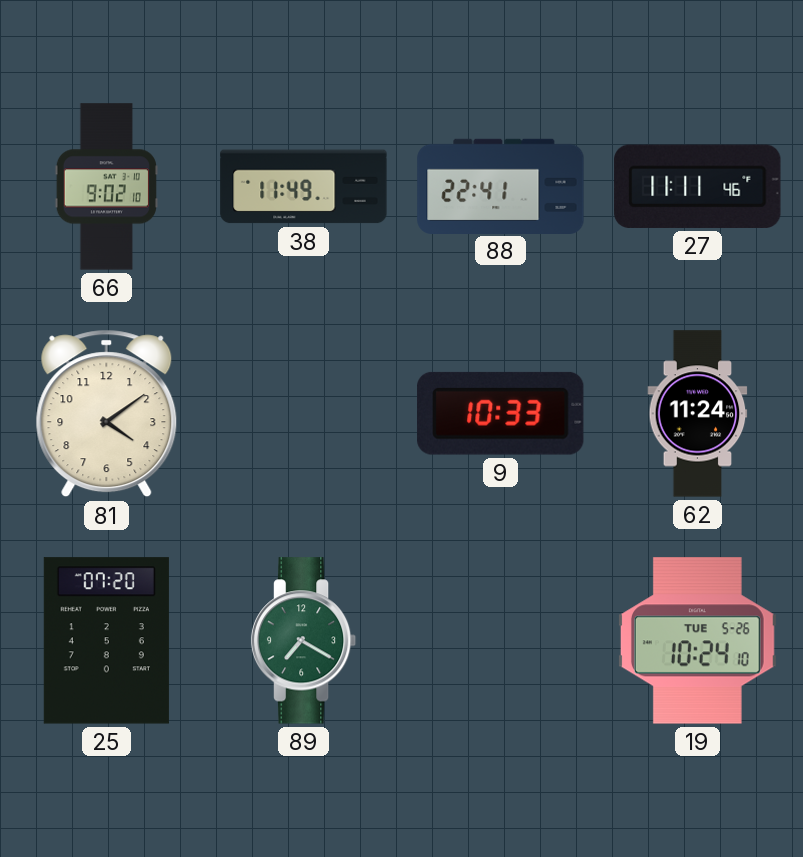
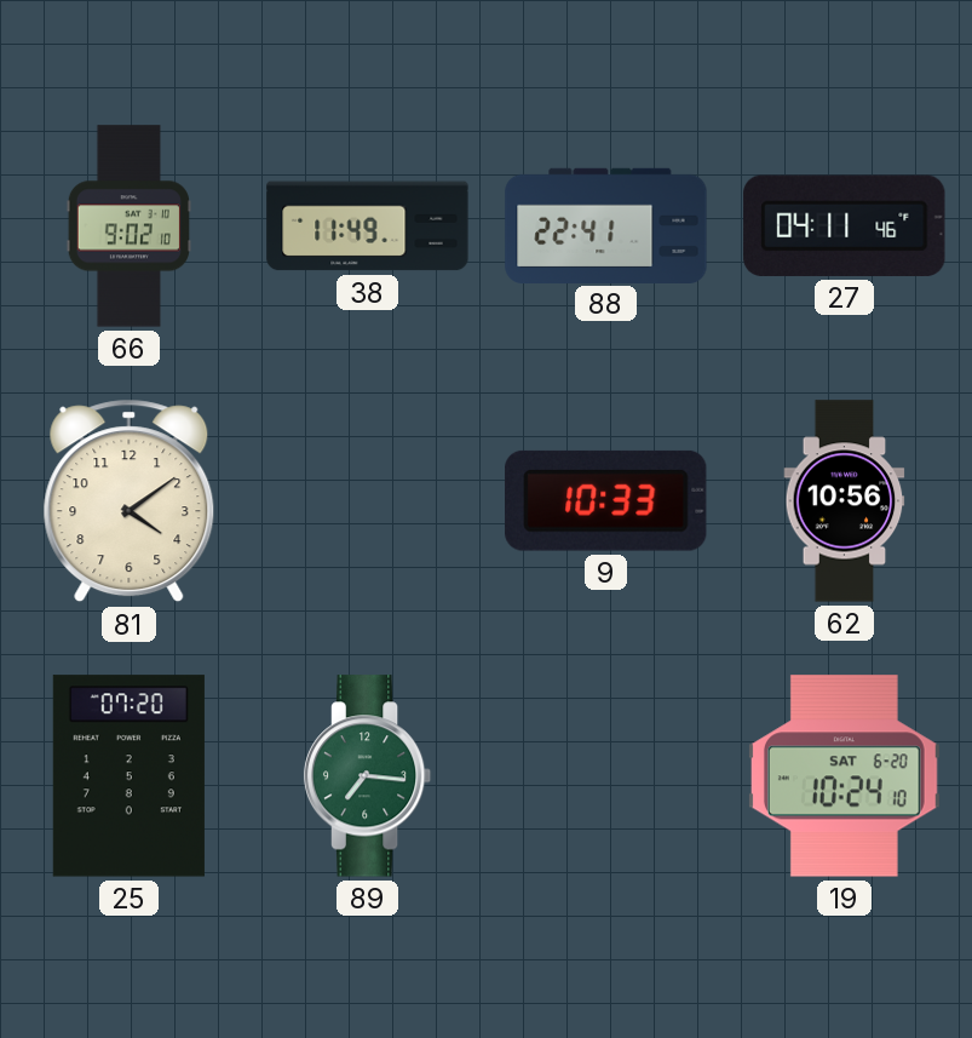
27: 11:11 -> 04:11
62: 11:24 -> 10:56
89: 7:20 -> 7:16
19 date: TUE 5-26 -> SAT 6-20
